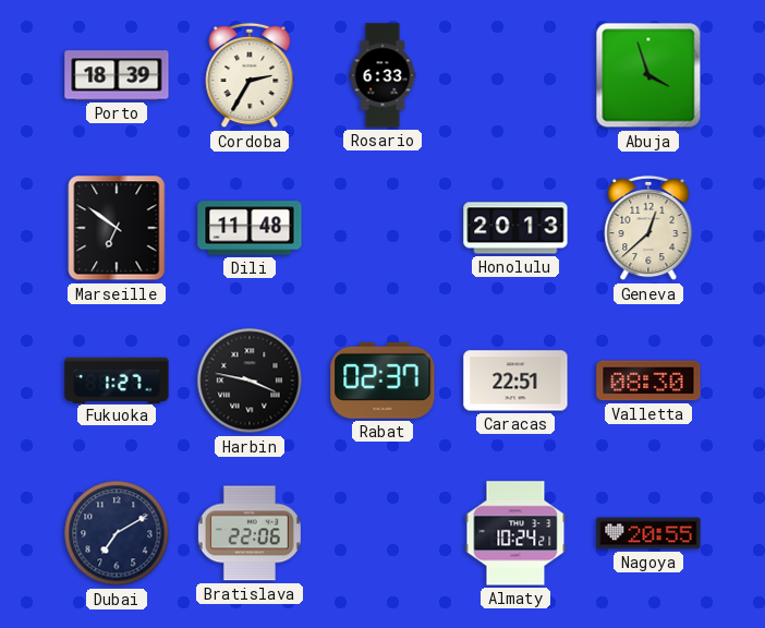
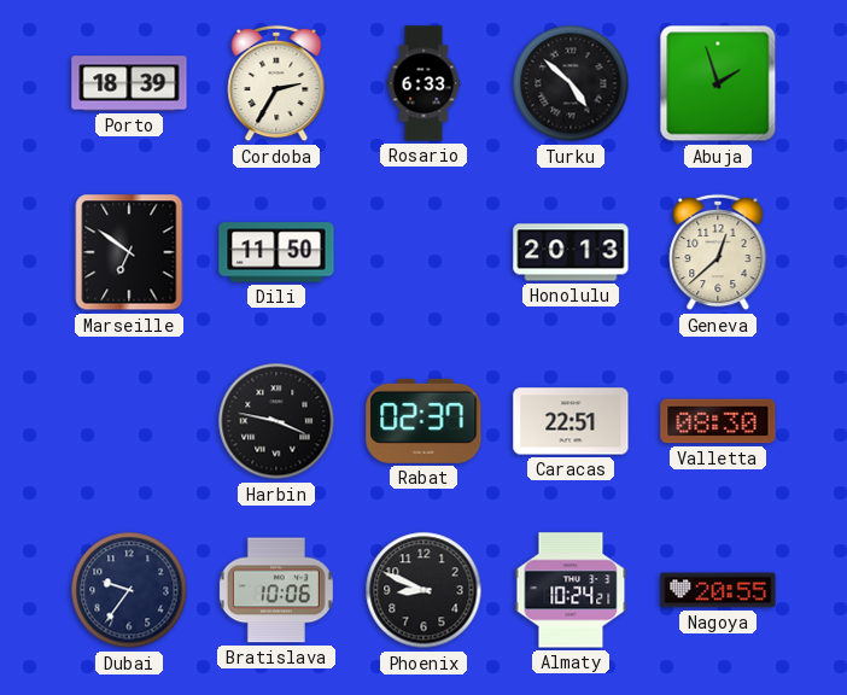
Turku: none -> 4:52
Abuja: 3:57 -> 1:57
Dili: 11:48 -> 11:50
Fukuoka: 1:27 -> none
Dubai: 7:10 -> 9:36
Bratislava: 22:06 -> 10:06
Phoenix: none -> 8:49
